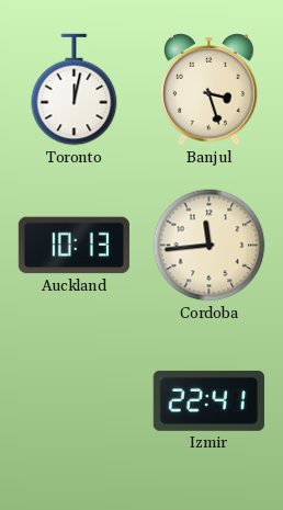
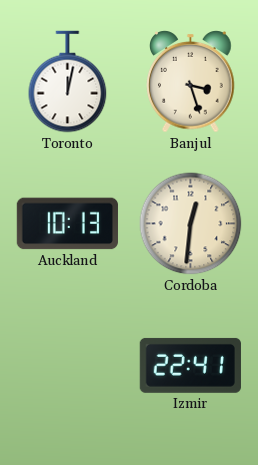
Cordoba: 11:44 -> 12:31
